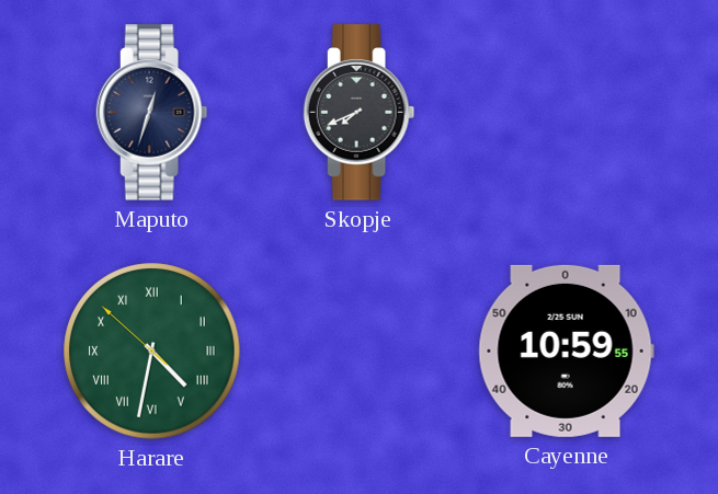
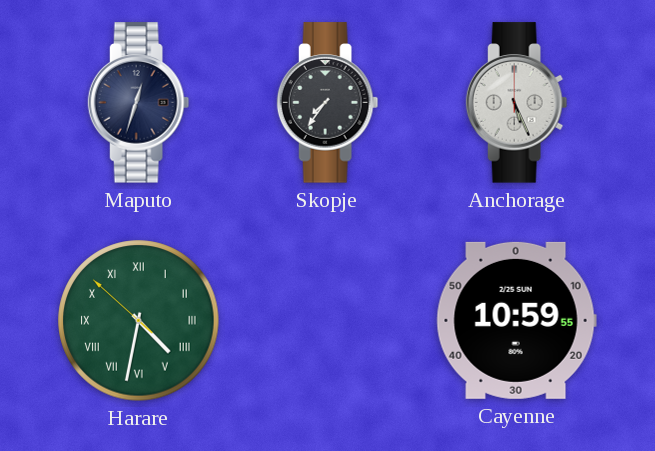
Skopje: 7:41 -> 7:36
Anchorage: none -> 5:26
